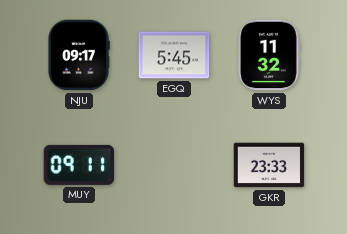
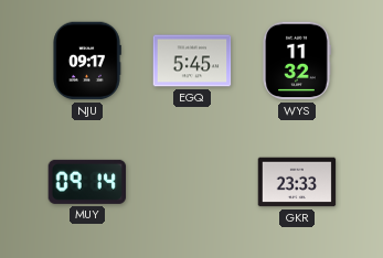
MUY: 09:11 -> 09:14
